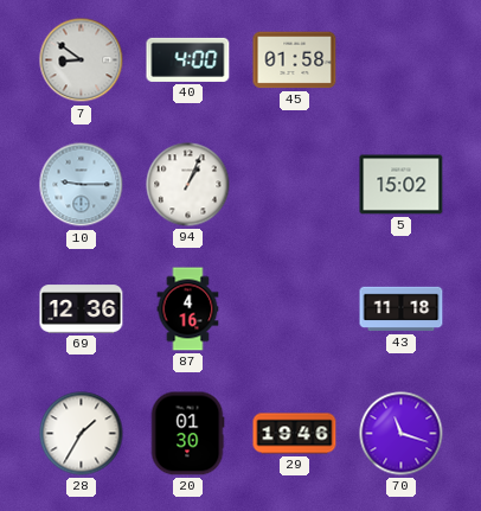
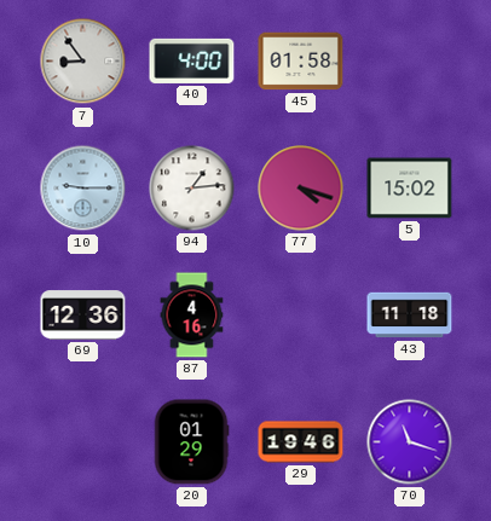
7: 8:51 -> 8:54
94: 1:04 -> 1:14
77: none -> 4:18
28: 1:35 -> none
20: 01:30 -> 01:29
